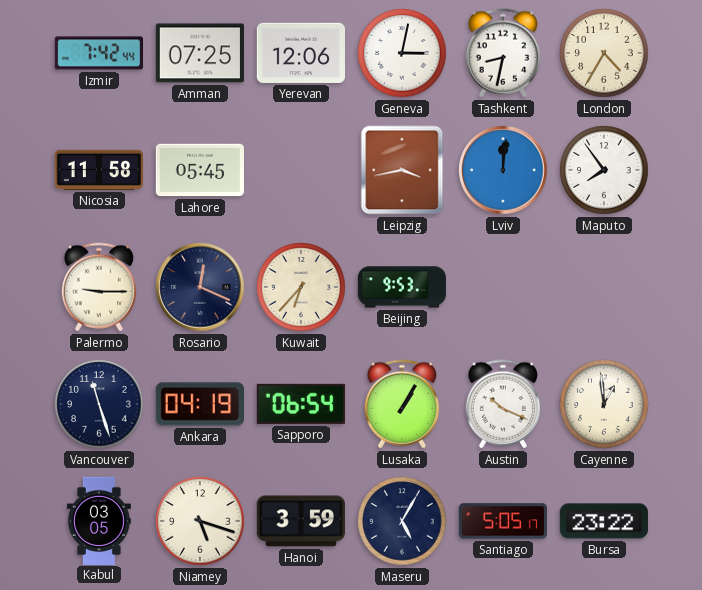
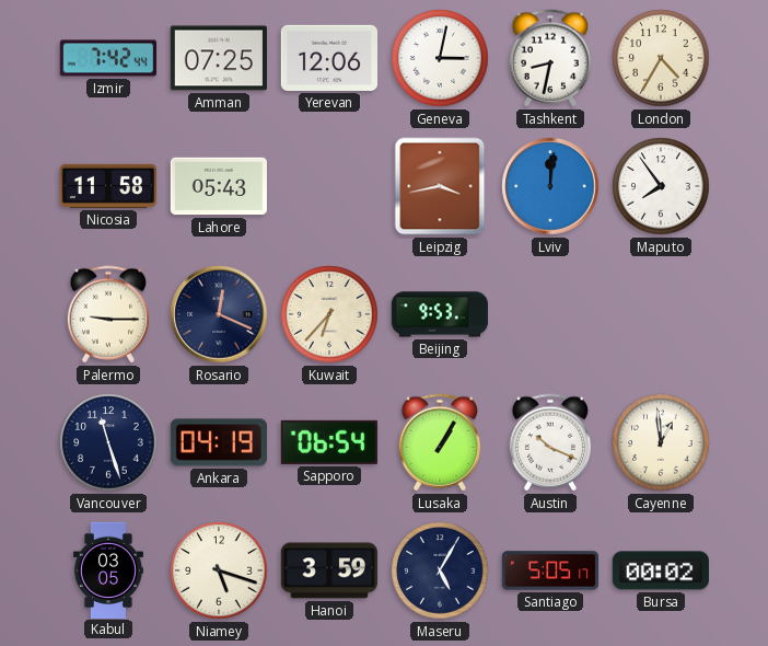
Lahore: 05:45 -> 05:43
Bursa: 23:22 -> 00:02
